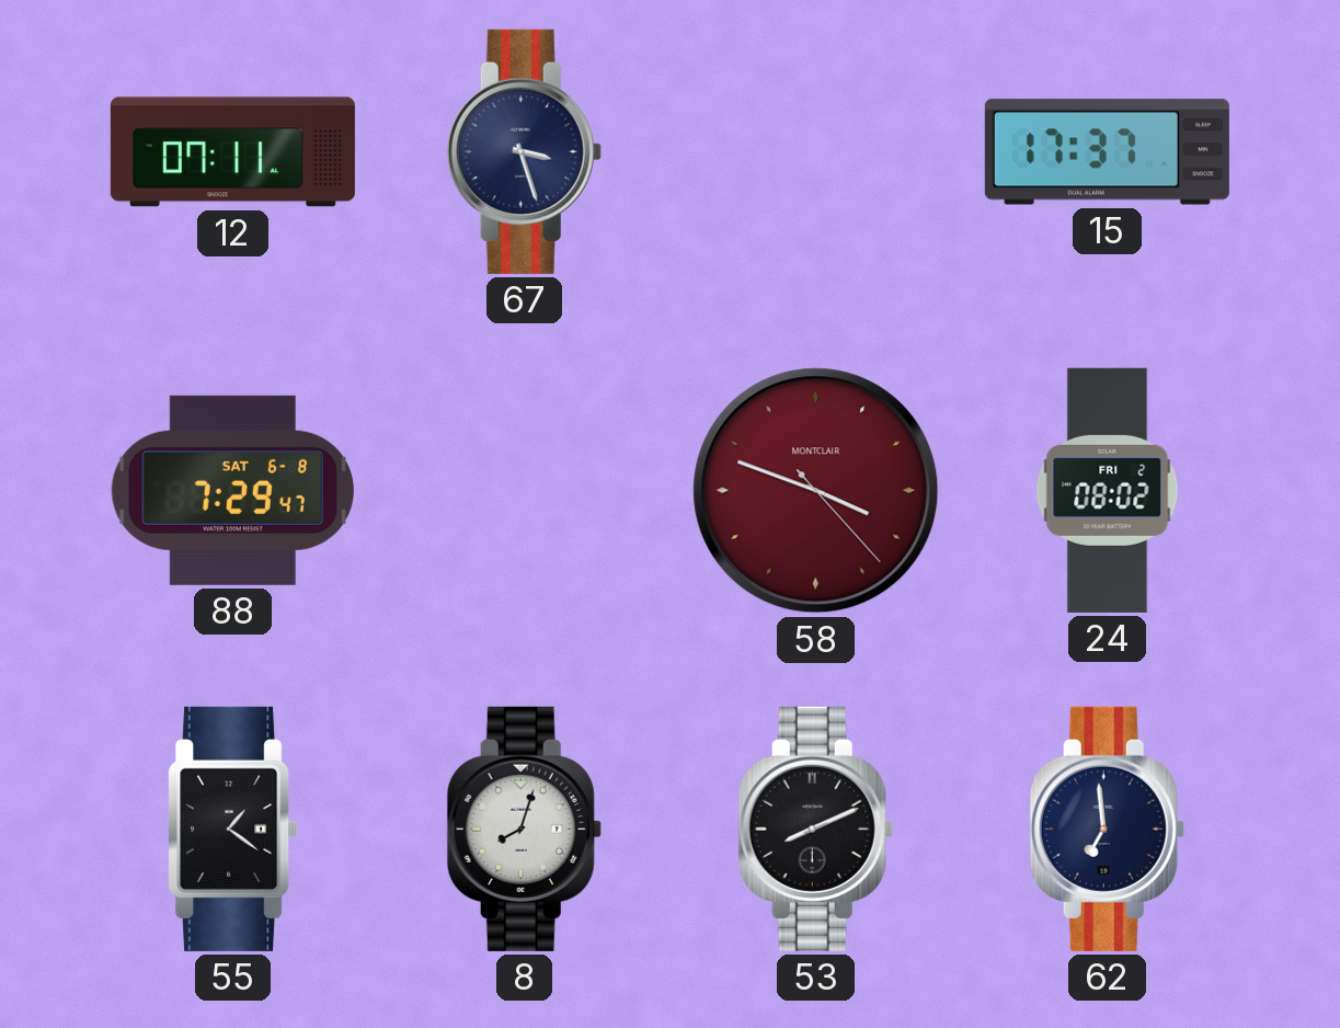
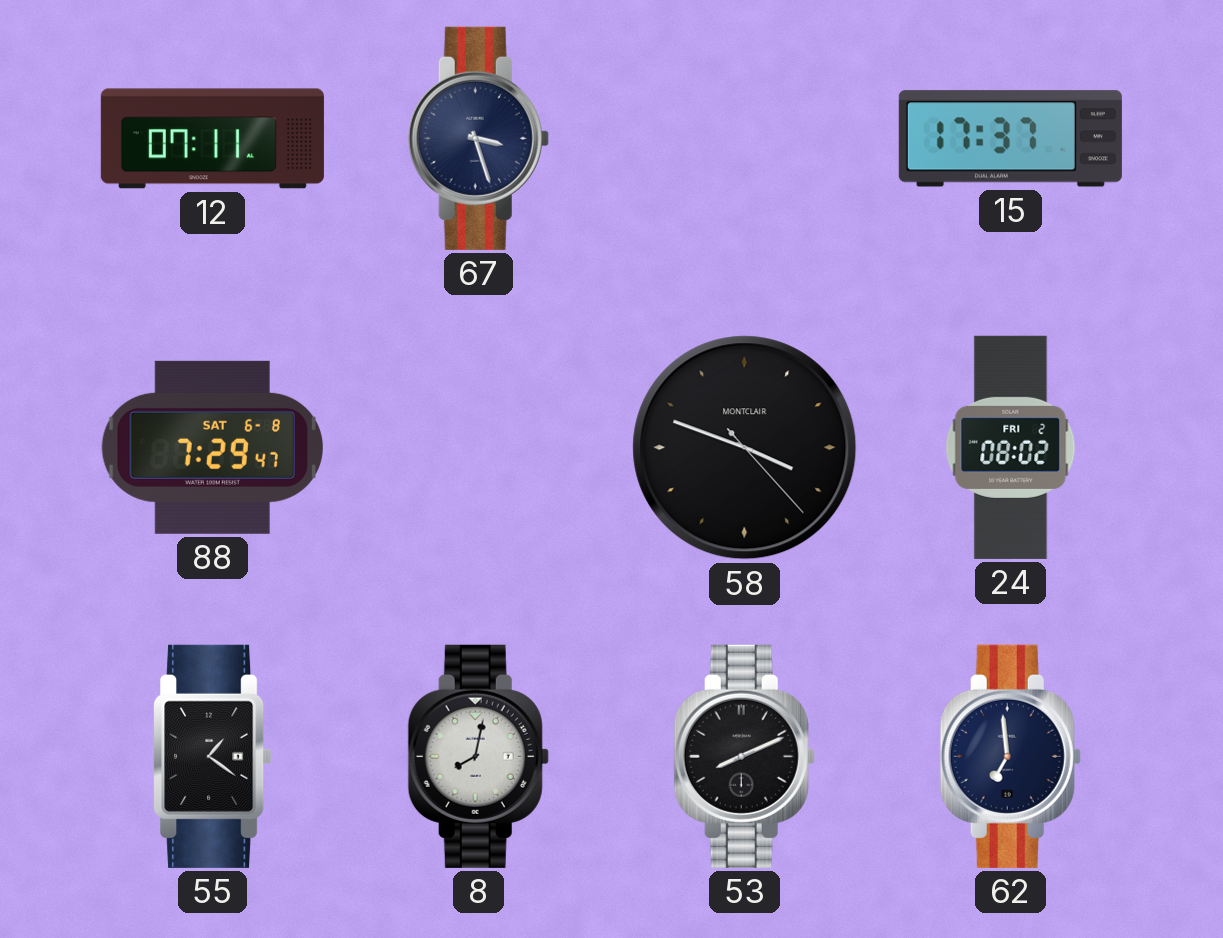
58 dial: burgundy -> black
8: 8:03 -> 8:02
